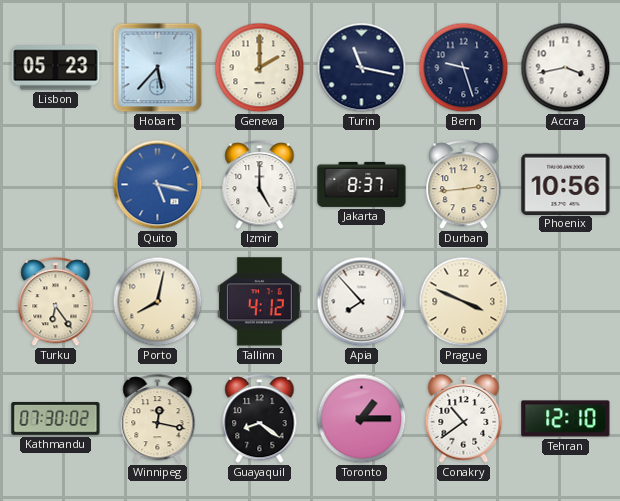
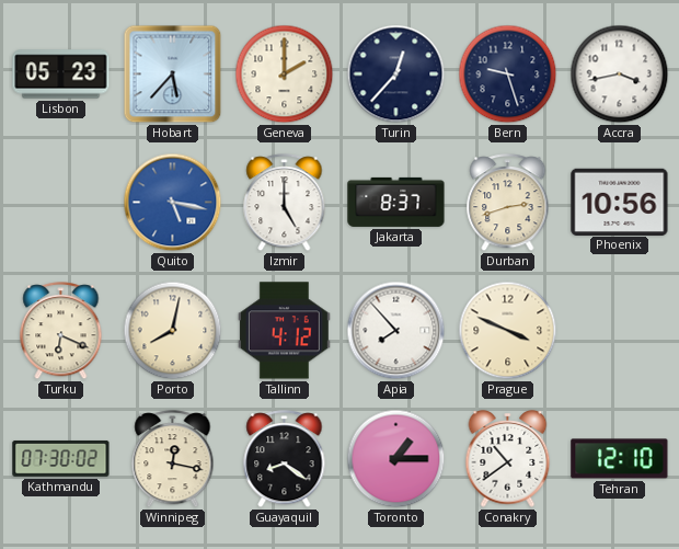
Turin: 11:17 -> 12:37
Durban: 2:44 -> 2:42
Turku: 6:24 -> 6:19
